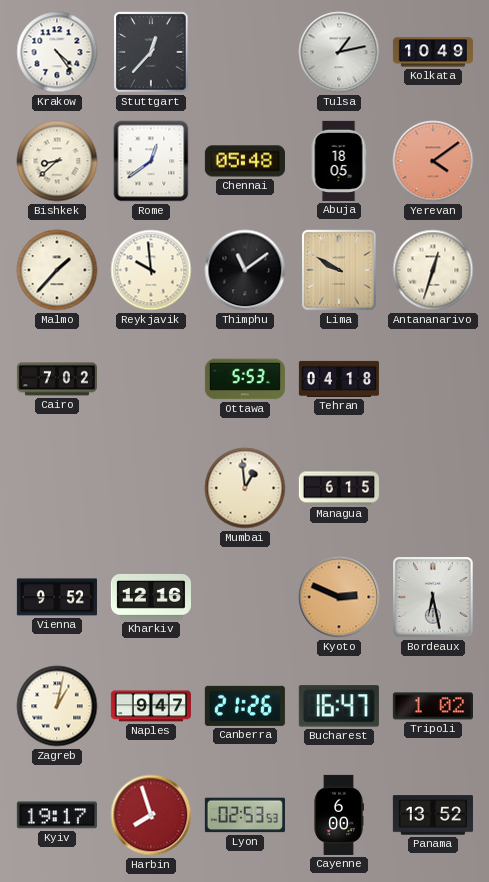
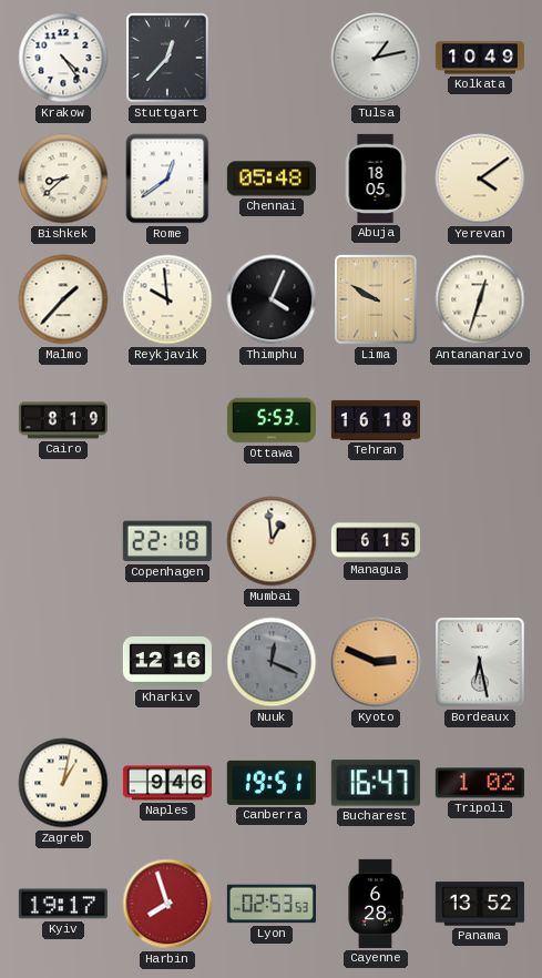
Yerevan dial: salmon -> cream
Thimphu: 11:09 -> 4:04
Cairo: 7:02 -> 8:19
Tehran: 04:18 -> 16:18
Copenhagen: none -> 22:18
Vienna: 9:52 -> none
Nuuk: none -> 12:19
Naples: 9:47 -> 9:46
Canberra: 21:26 -> 19:51
Cayenne: 6:00 -> 6:28
